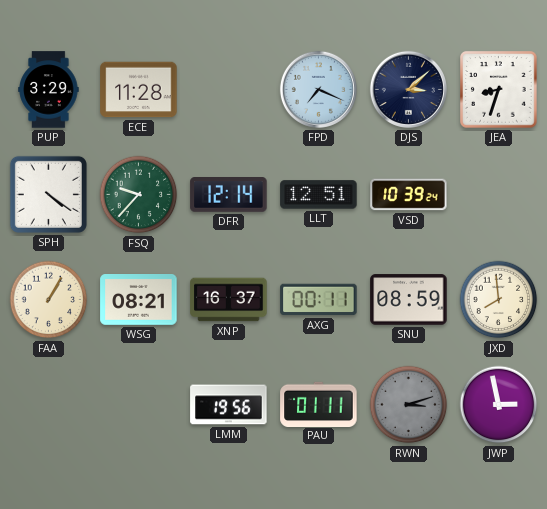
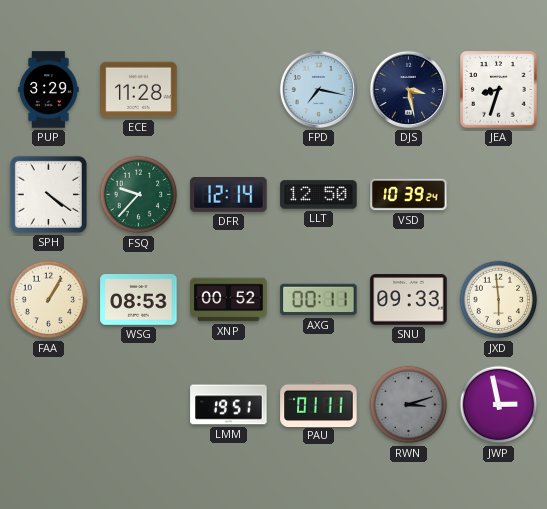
FPD: 7:19 -> 7:17
DJS: 3:08 -> 3:28
LLT: 12:51 -> 12:50
WSG: 08:21 -> 08:53
XNP: 16:37 -> 00:52
SNU: 08:59 -> 09:33
JXD: 7:59 -> 5:59
LMM: 19:56 -> 19:51
